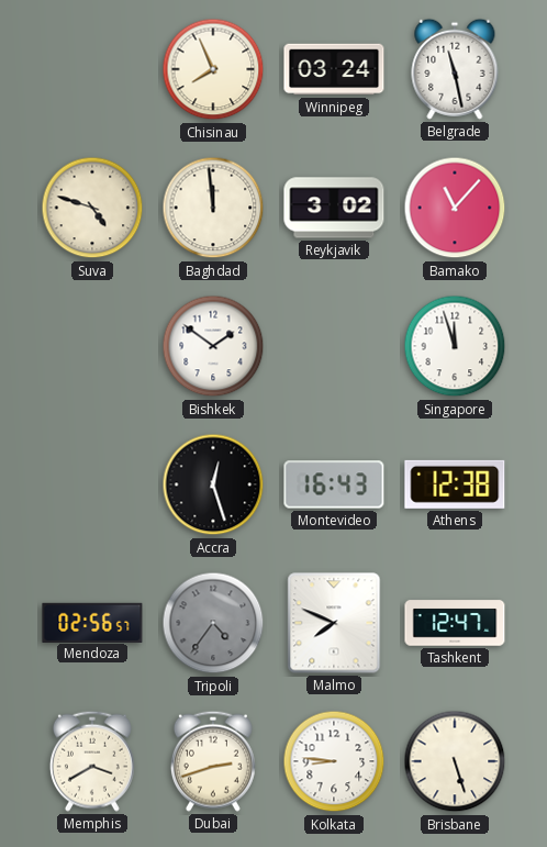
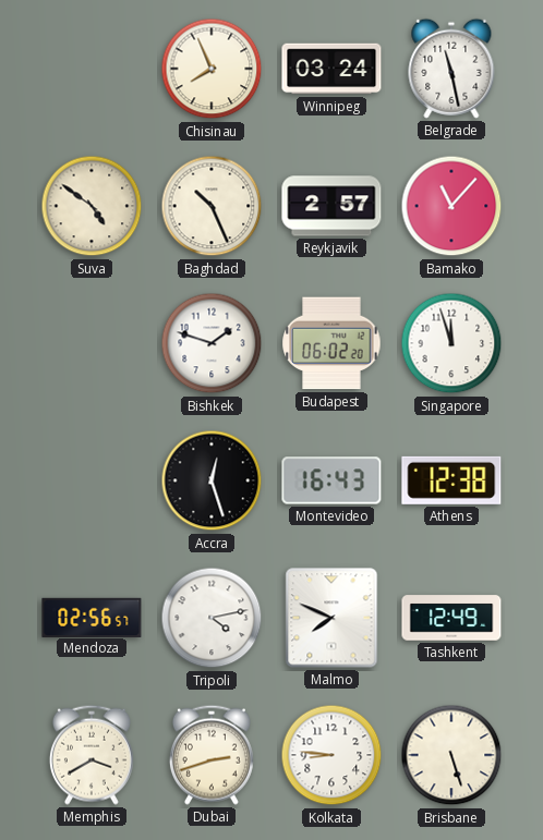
Suva: 4:48 -> 4:51
Baghdad: 11:59 -> 10:26
Reykjavik: 3:02 -> 2:57
Bishkek: 1:51 -> 1:48
Budapest: none -> 06:02
Tripoli: 4:36 -> 4:13
Tripoli dial: grey -> white
Tashkent: 12:47 -> 12:49
